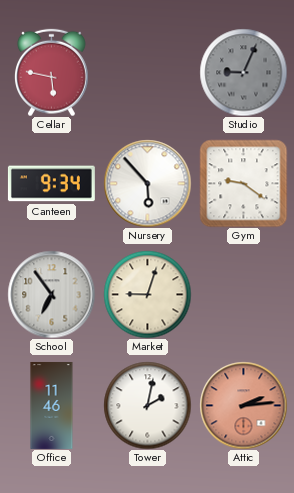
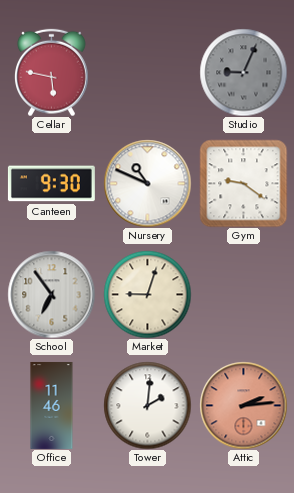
Canteen: 9:34 -> 9:30
Nursery: 5:53 -> 10:49
Tower: 2:02 -> 2:01
